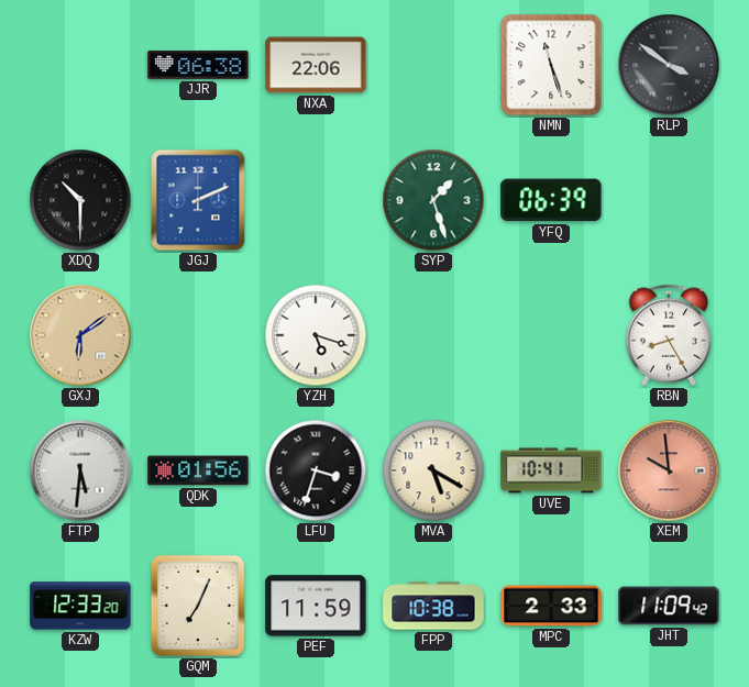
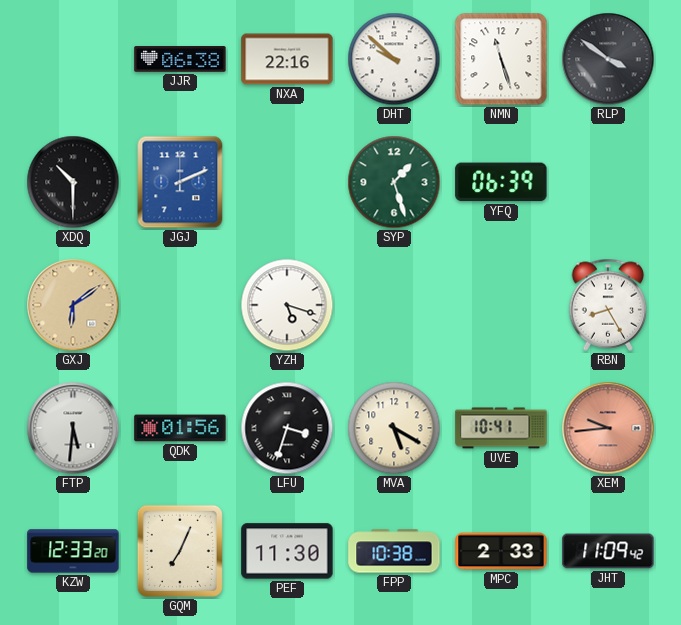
NXA: 22:06 -> 22:16
DHT: none -> 9:52
XEM: 9:59 -> 9:44
PEF: 11:59 -> 11:30
